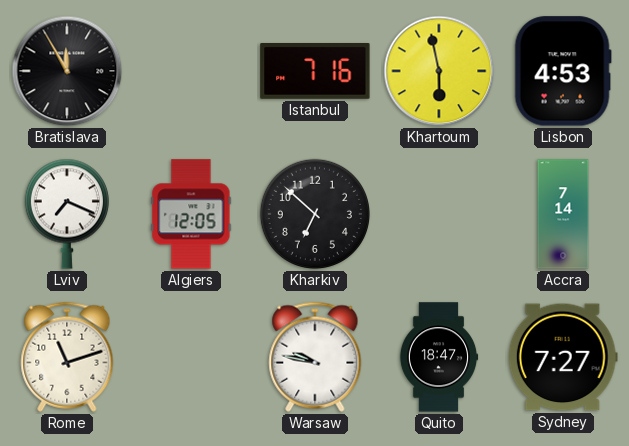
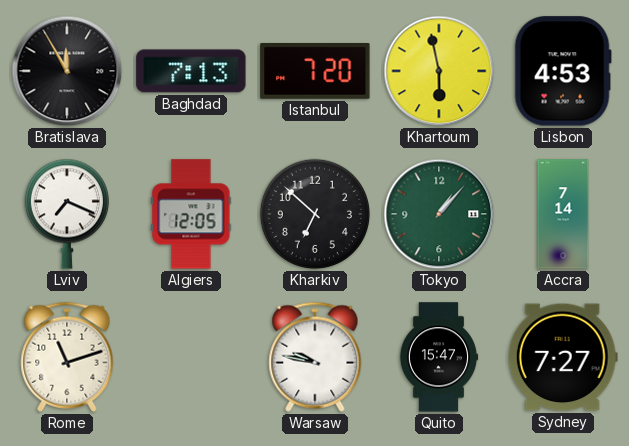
Baghdad: none -> 7:13
Istanbul: 7:16 -> 7:20
Tokyo: none -> 1:07
Quito: 18:47 -> 15:47
